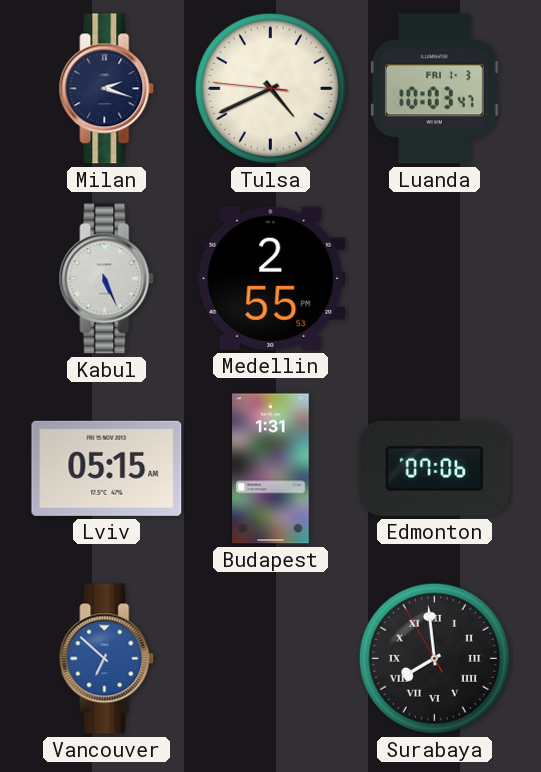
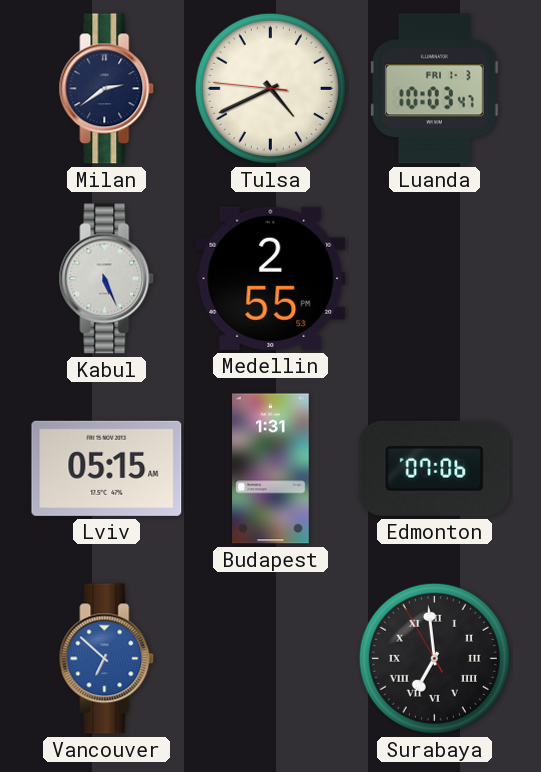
Milan: 2:18 -> 2:39
Surabaya: 7:58 -> 6:58
